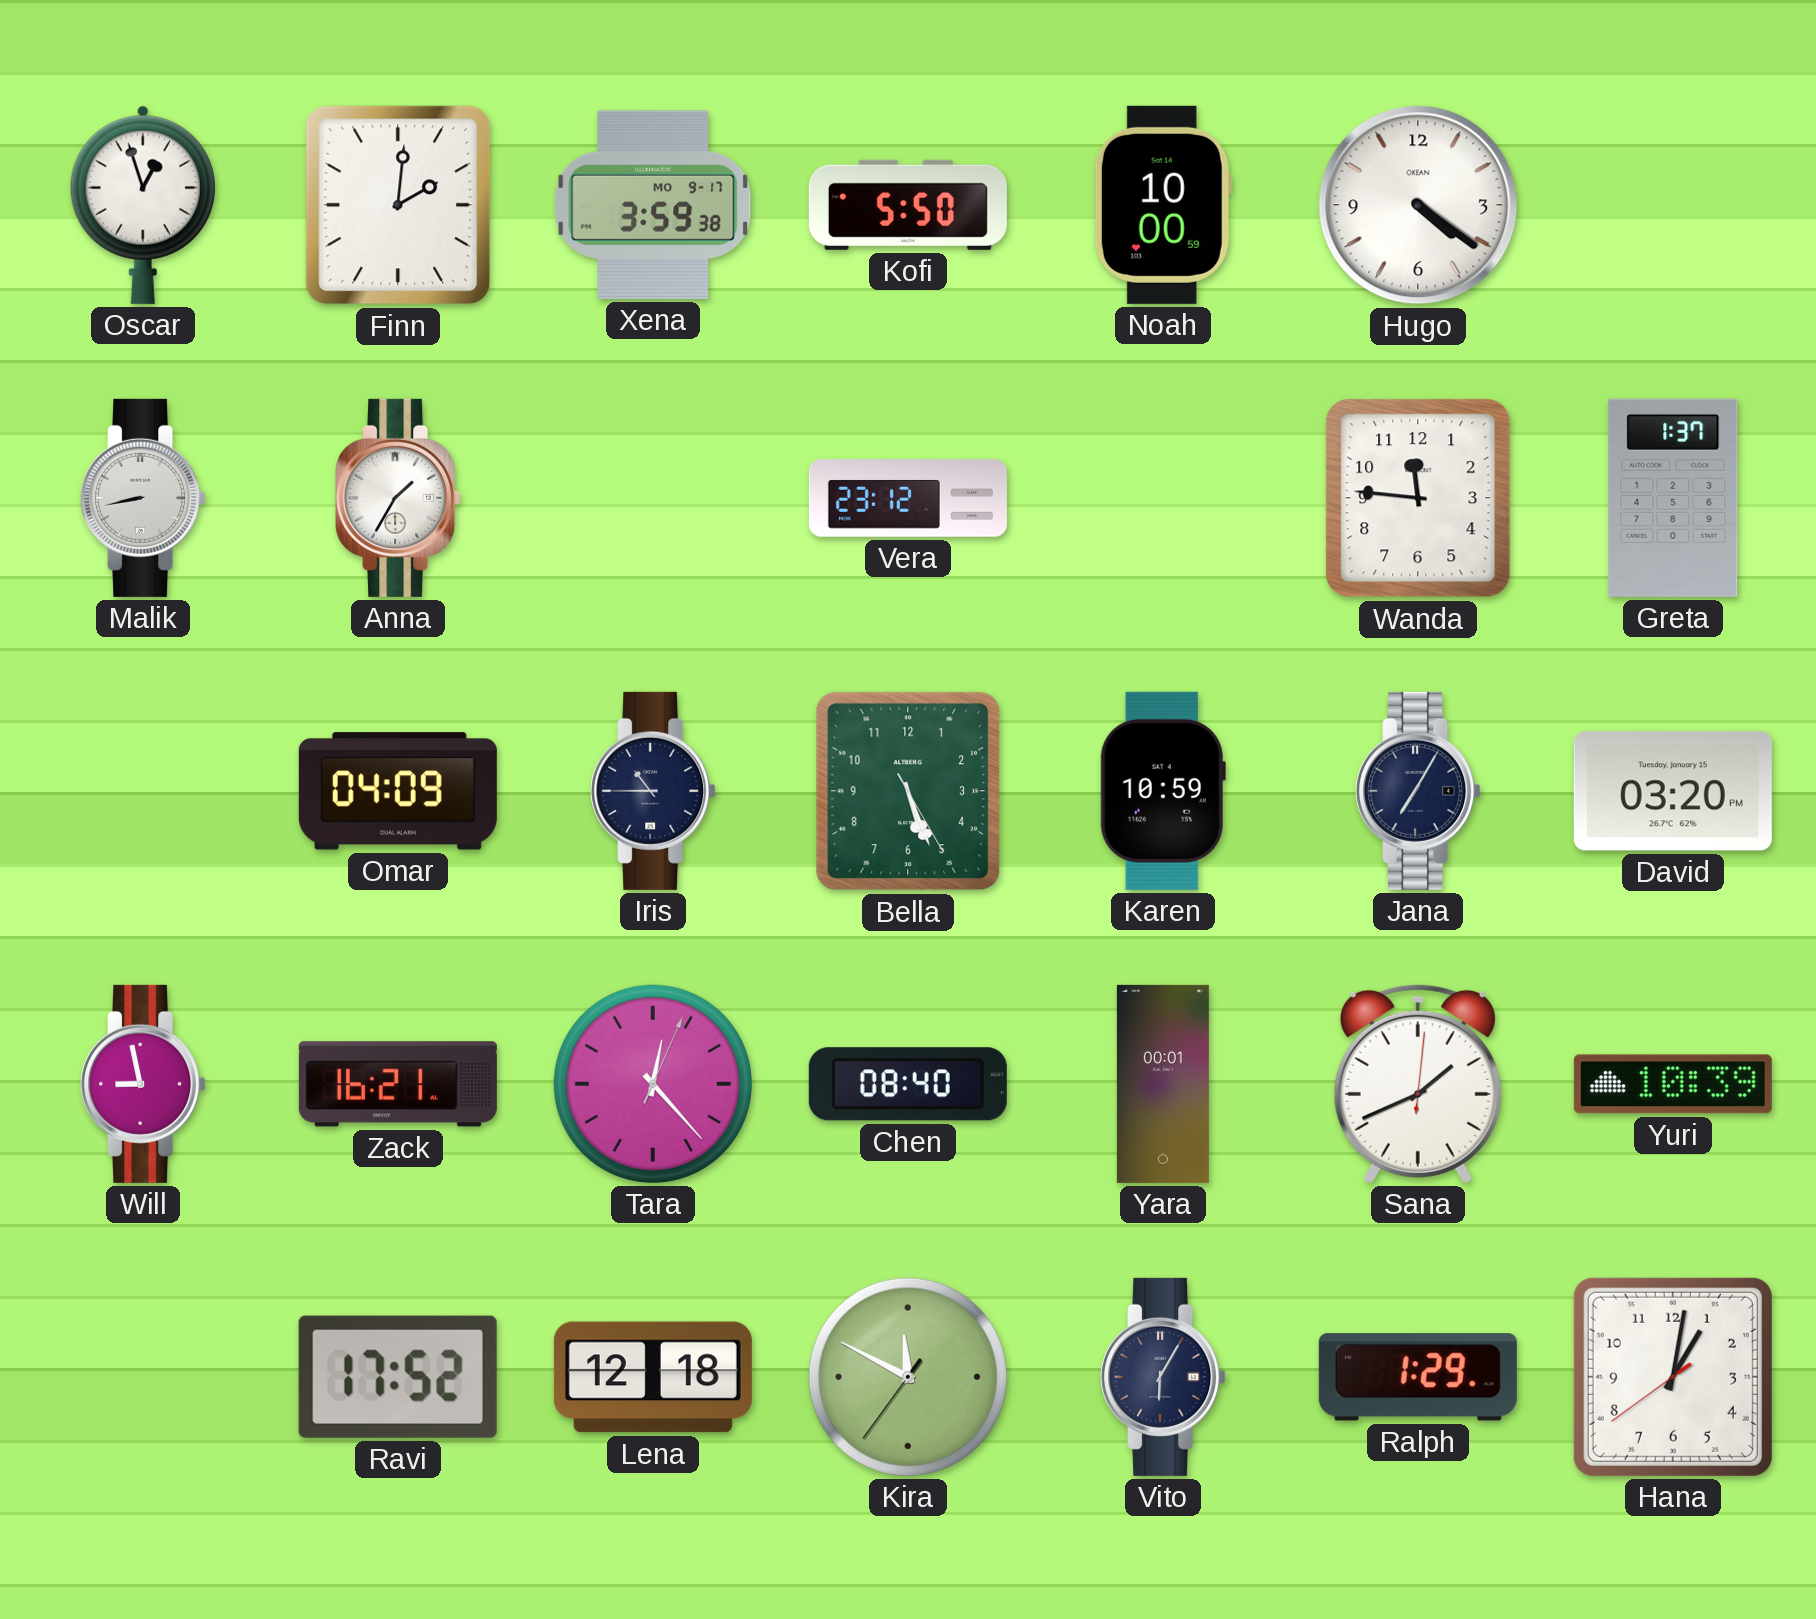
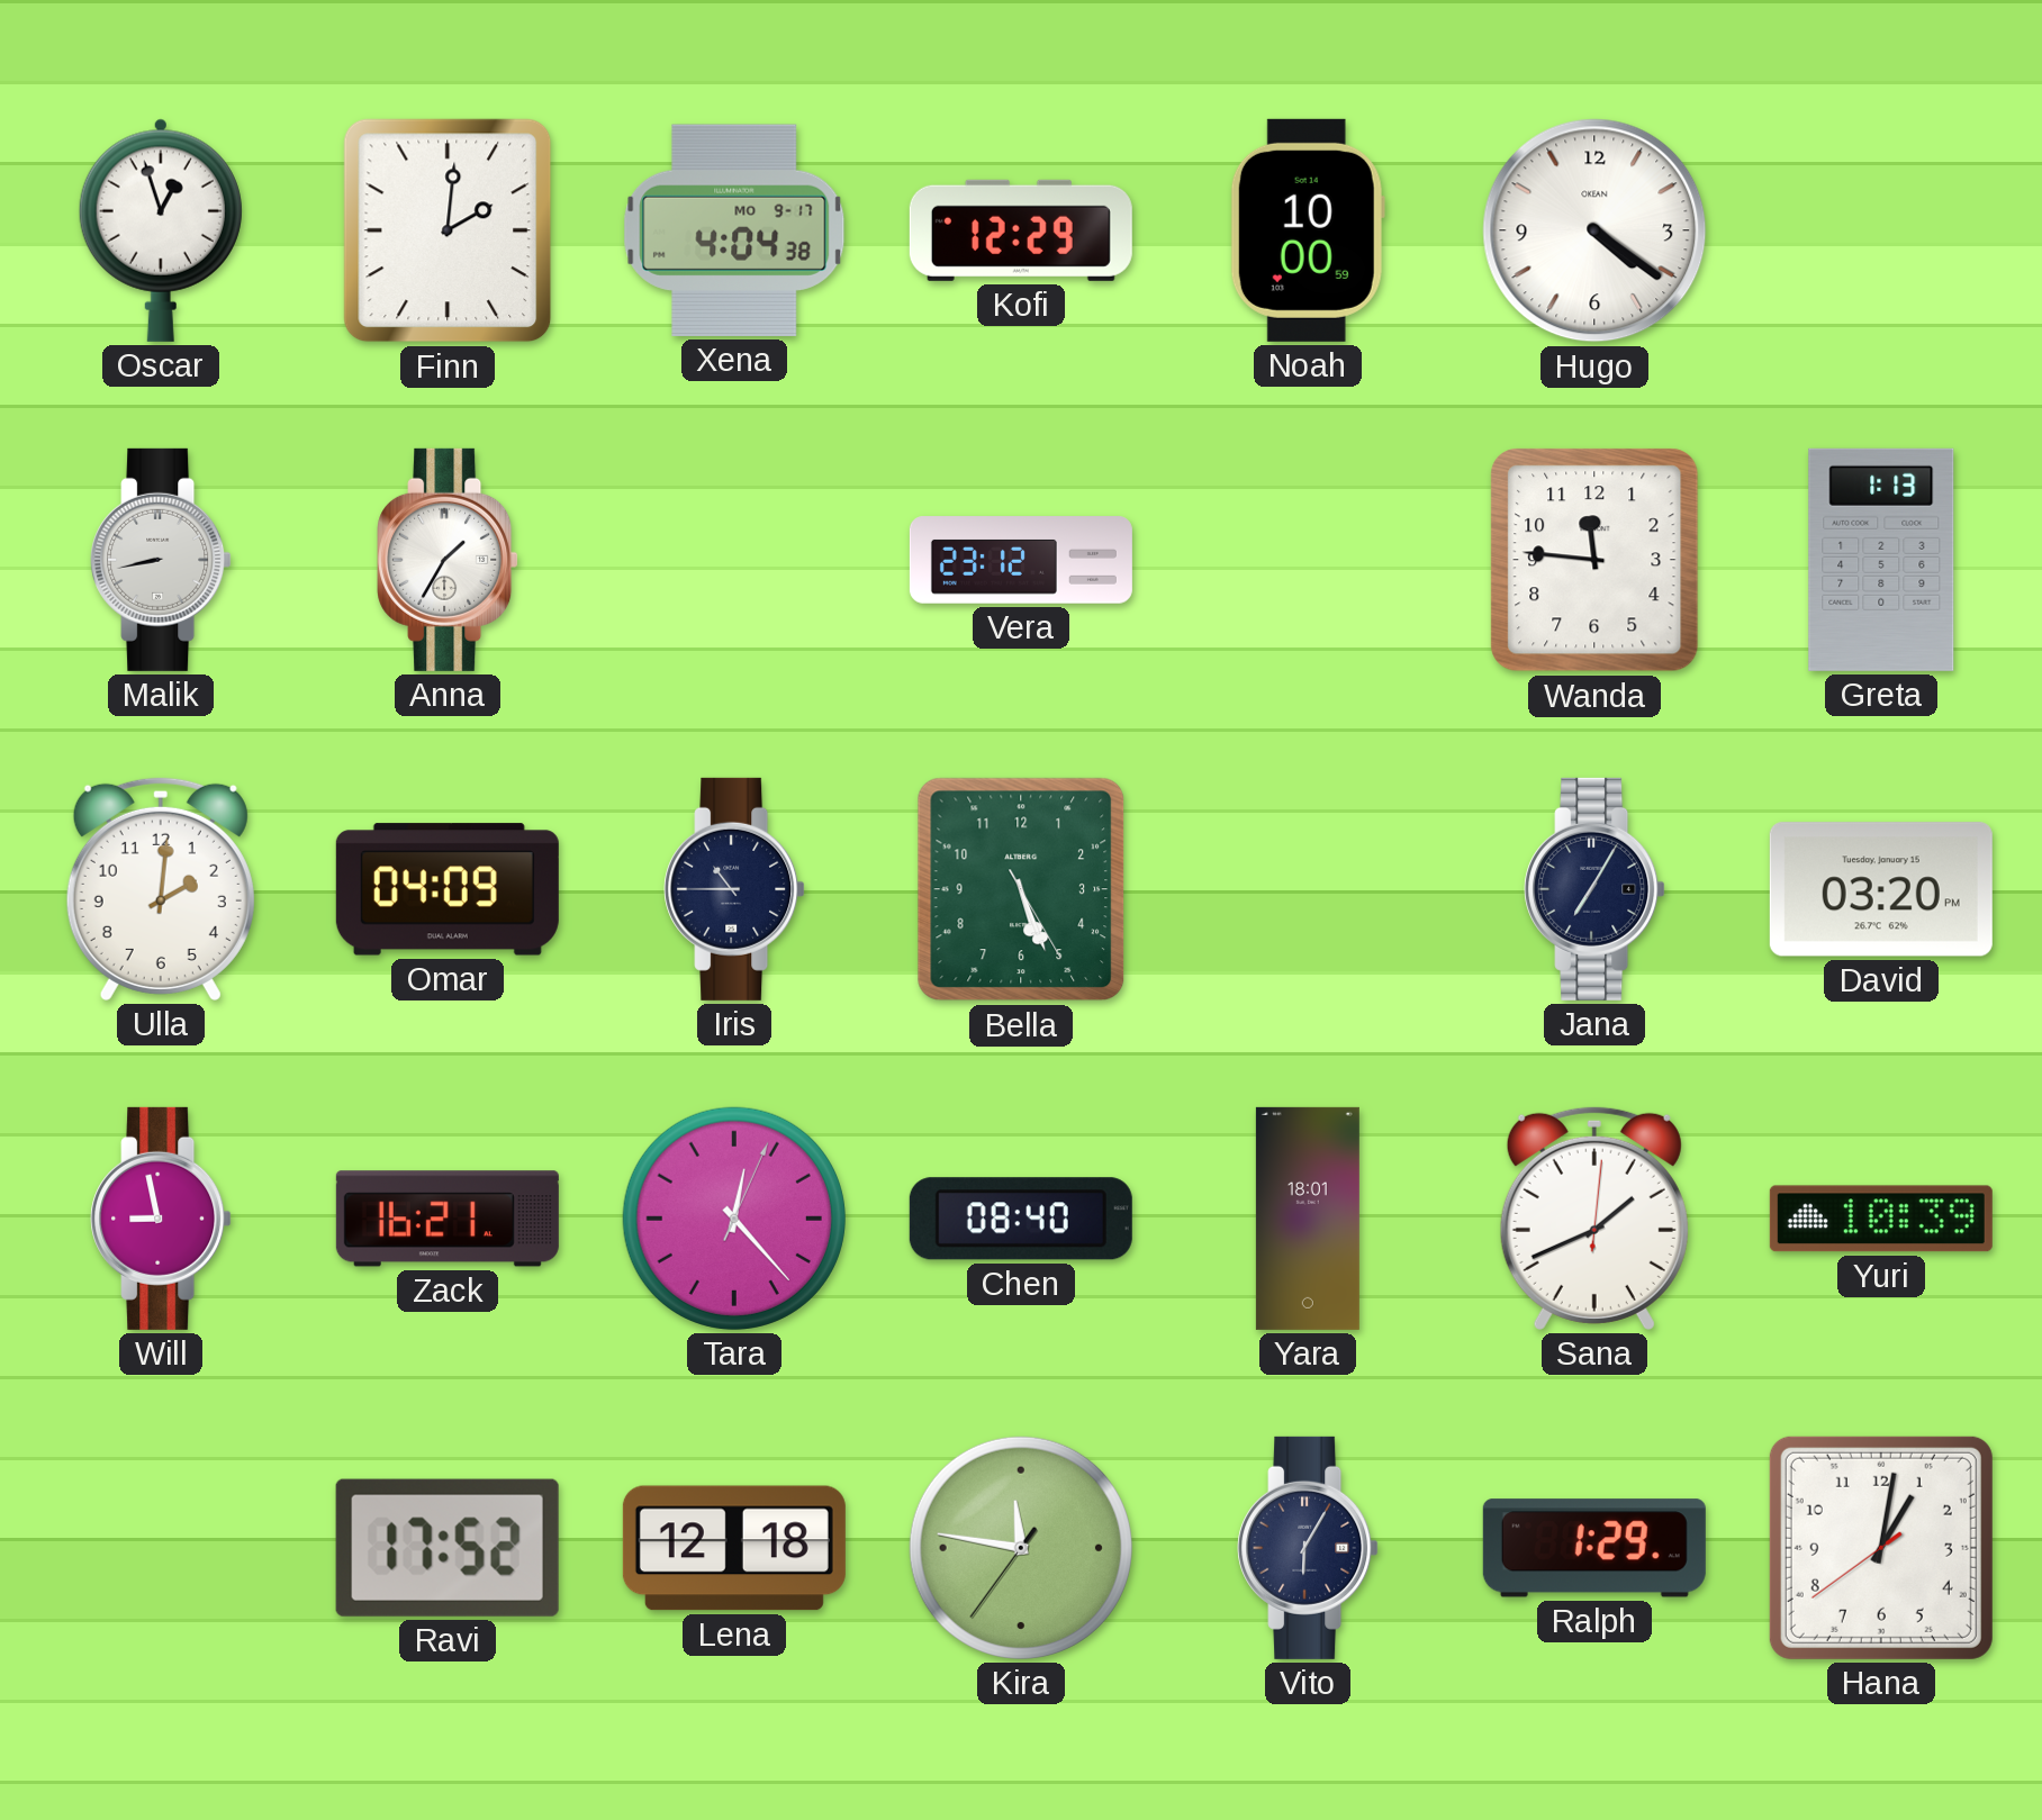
Xena: 3:59 -> 4:04
Kofi: 5:50 -> 12:29
Greta: 1:37 -> 1:13
Ulla: none -> 2:01
Karen: 10:59 -> none
Yara: 00:01 -> 18:01
Kira: 11:49 -> 11:46
